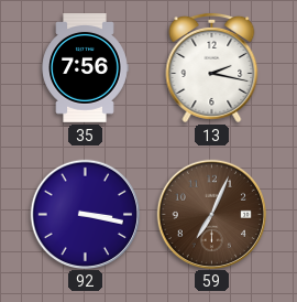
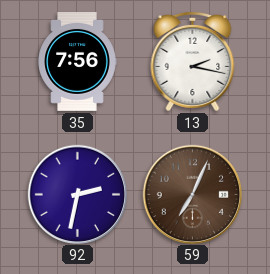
92: 3:17 -> 2:32
